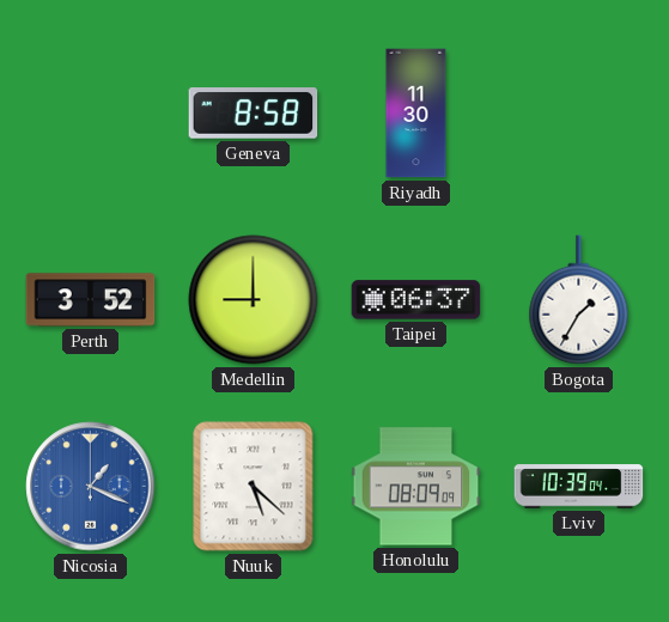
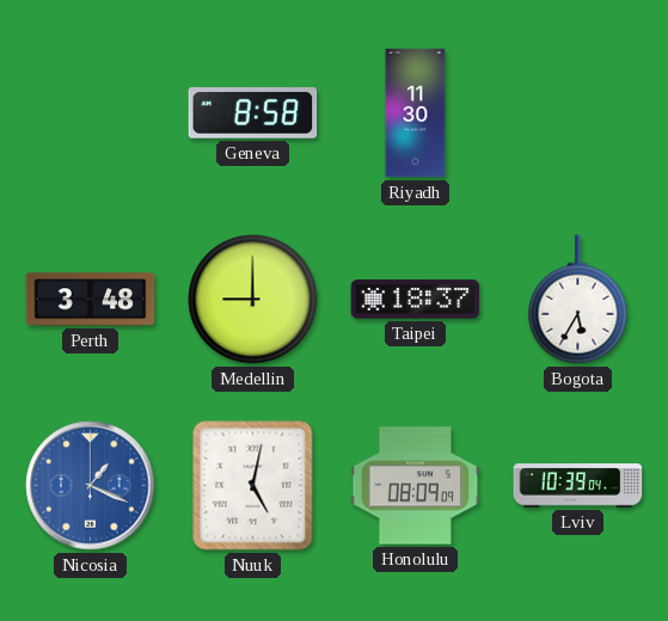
Perth: 3:52 -> 3:48
Taipei: 06:37 -> 18:37
Bogota: 1:35 -> 5:35
Nuuk: 5:22 -> 5:02
